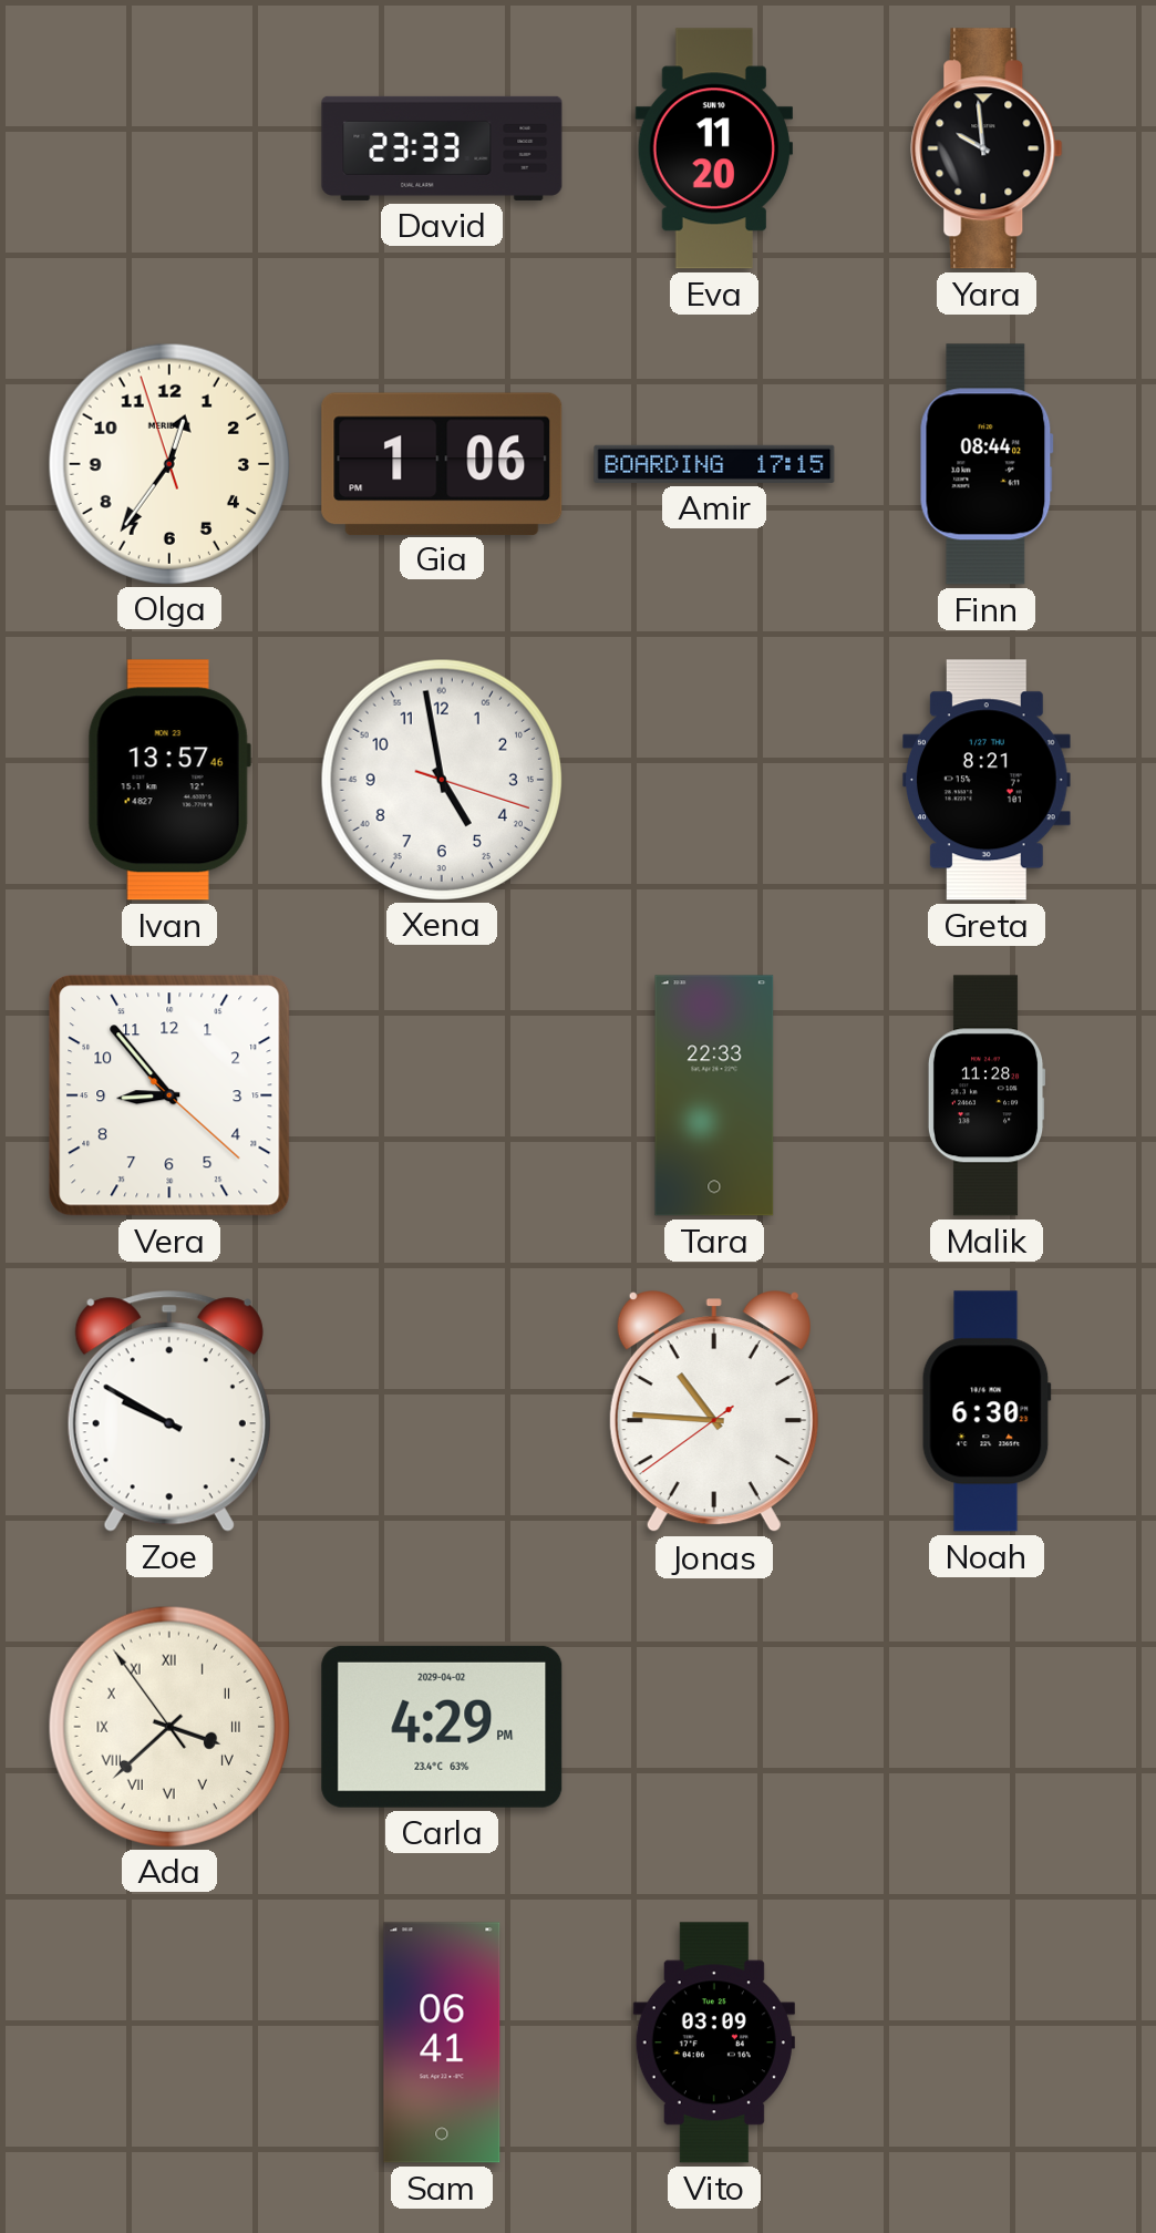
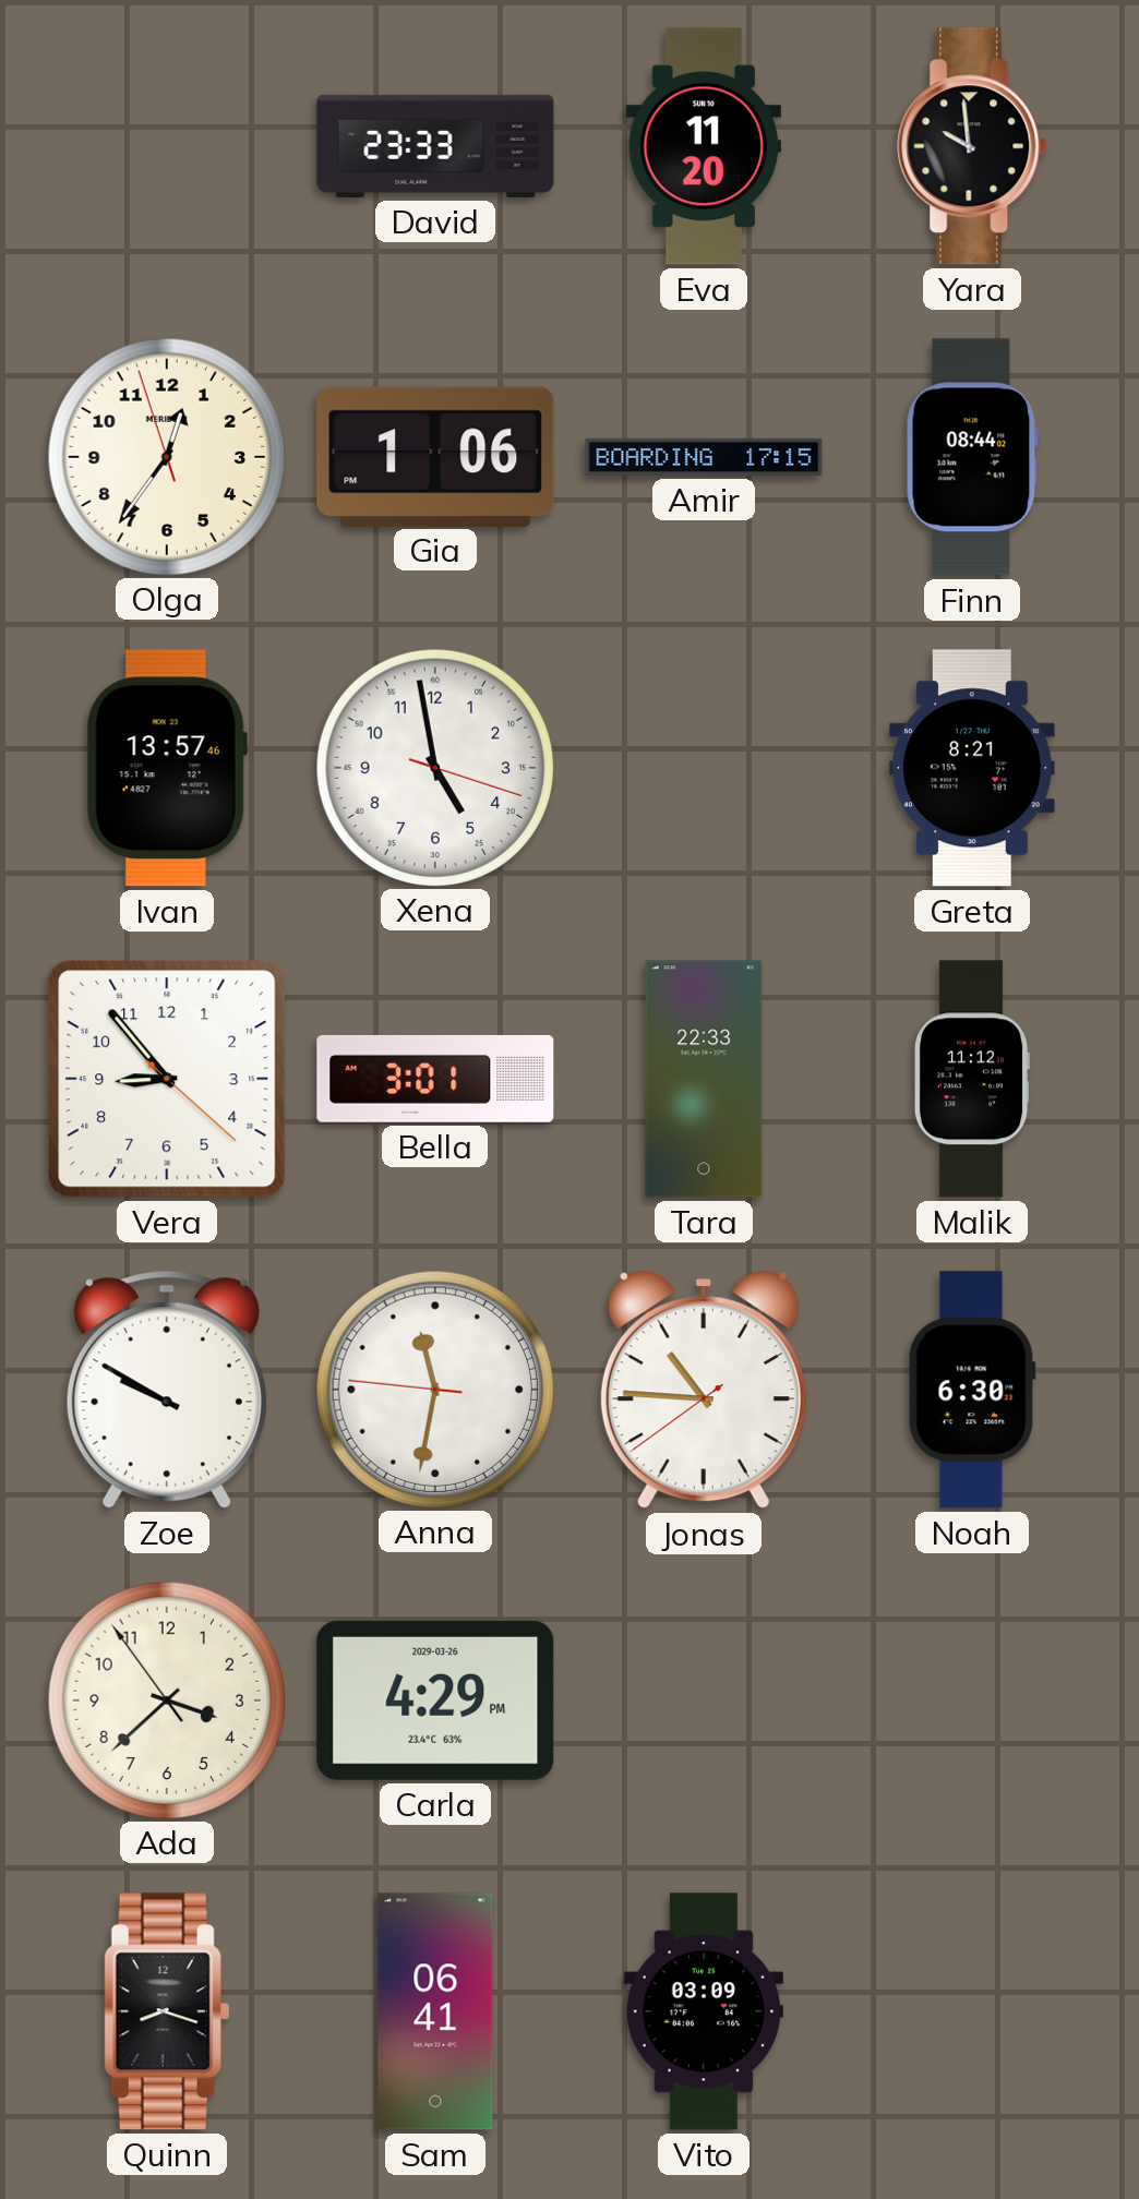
Bella: none -> 3:01
Malik: 11:28 -> 11:12
Anna: none -> 11:31
Ada numerals: Roman -> Arabic
Carla date: 2029-04-02 -> 2029-03-26
Quinn: none -> 8:18
